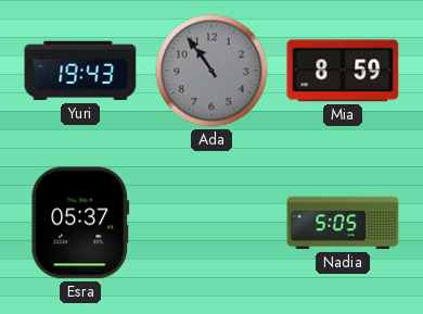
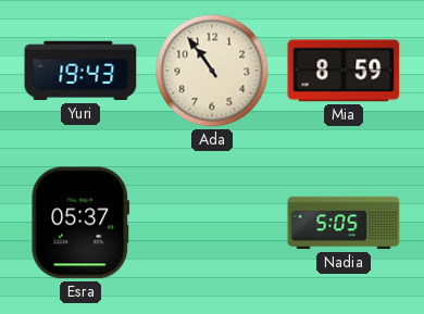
Ada dial: grey -> cream
